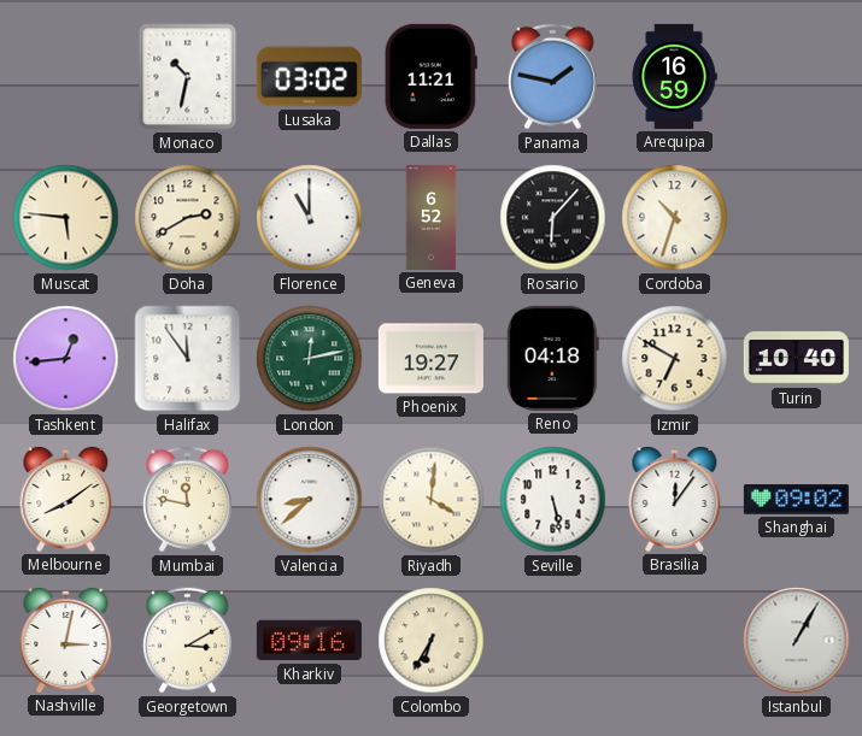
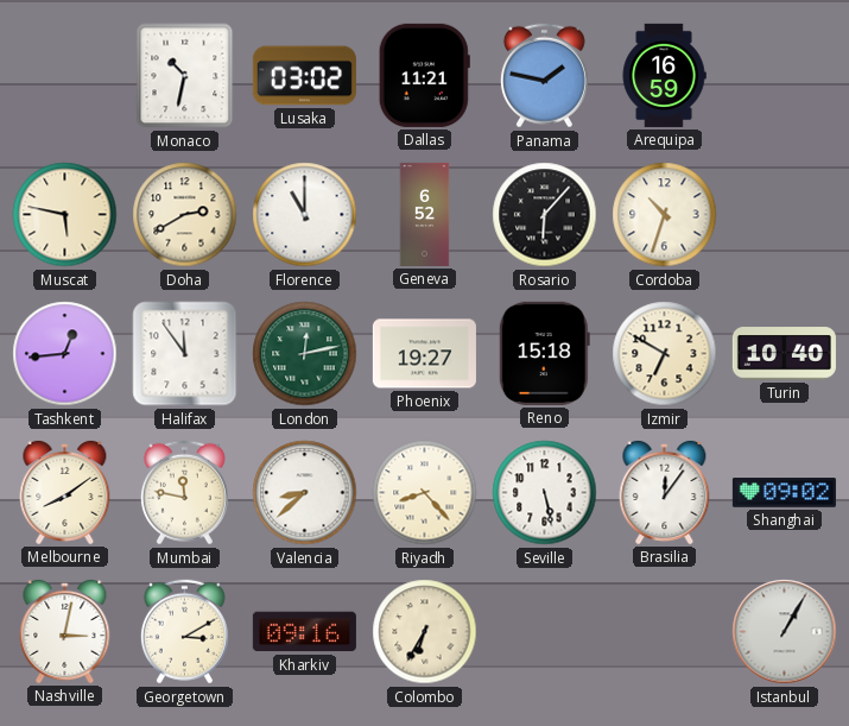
Muscat: 5:46 -> 5:47
Reno: 04:18 -> 15:18
Riyadh: 4:01 -> 8:23
